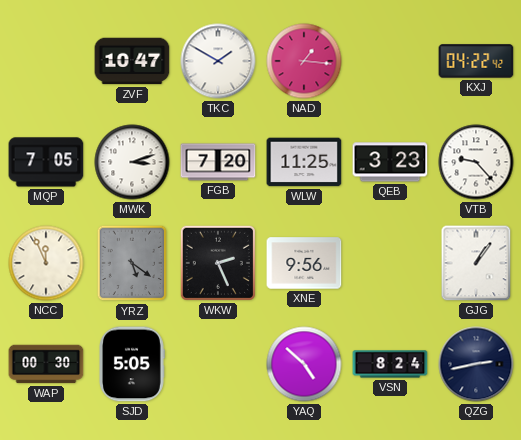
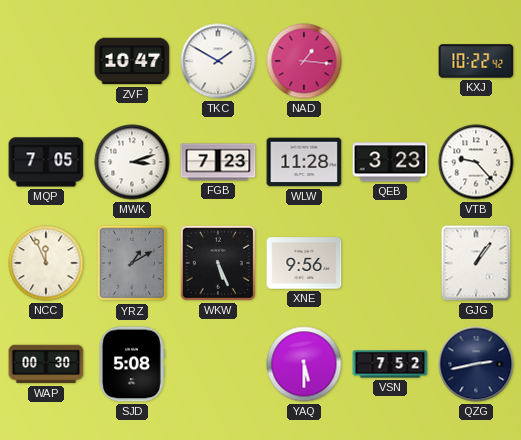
KXJ: 04:22 -> 10:22
FGB: 7:20 -> 7:23
WLW: 11:25 -> 11:28
YRZ: 5:21 -> 1:10
WKW: 2:26 -> 5:26
SJD: 5:05 -> 5:08
YAQ: 4:52 -> 5:30
VSN: 8:24 -> 7:52
